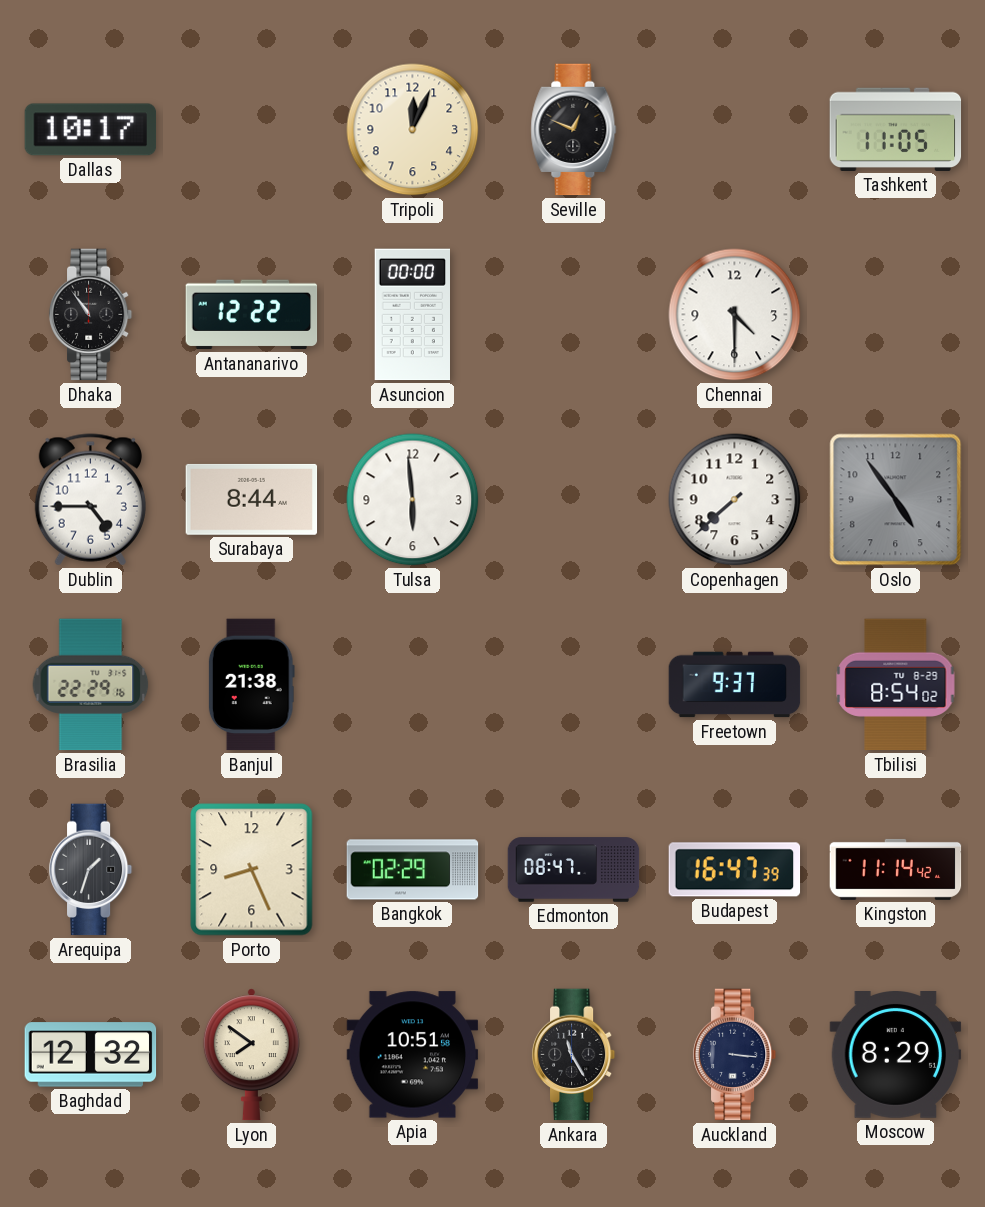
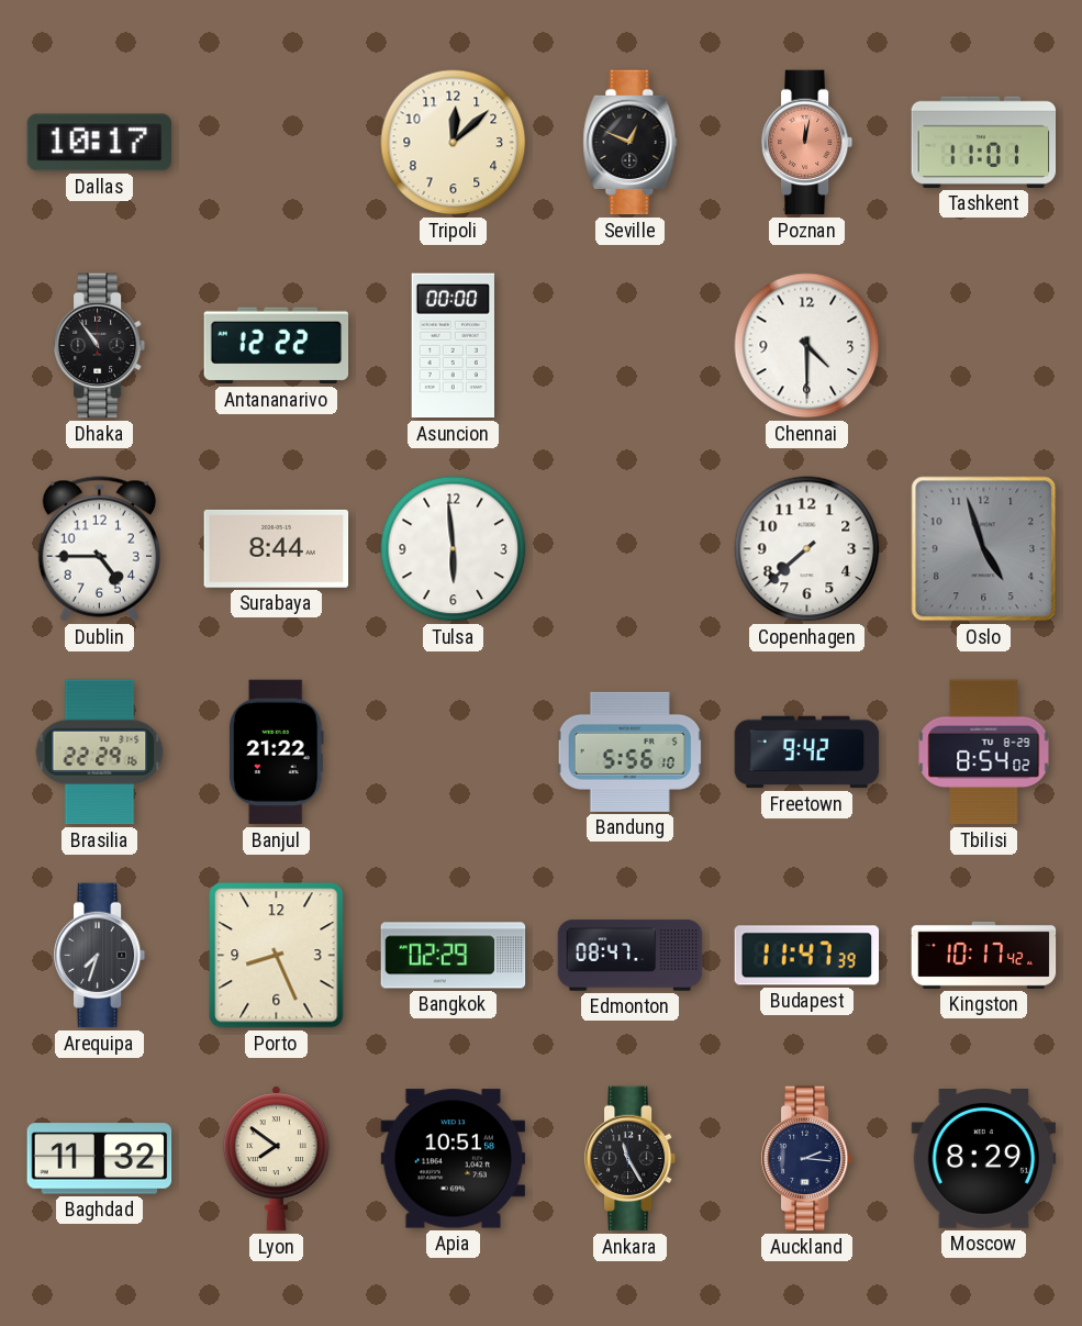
Tripoli: 12:04 -> 12:08
Poznan: none -> 12:02
Tashkent: 11:05 -> 11:01
Oslo: 4:54 -> 4:57
Banjul: 21:38 -> 21:22
Bandung: none -> 5:56
Freetown: 9:37 -> 9:42
Arequipa: 1:33 -> 7:33
Budapest: 16:47 -> 11:47
Kingston: 11:14 -> 10:17
Baghdad: 12:32 -> 11:32
Auckland: 3:16 -> 2:16
